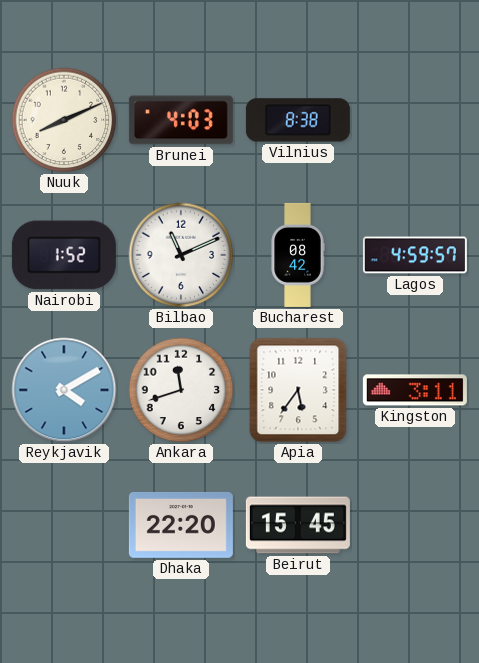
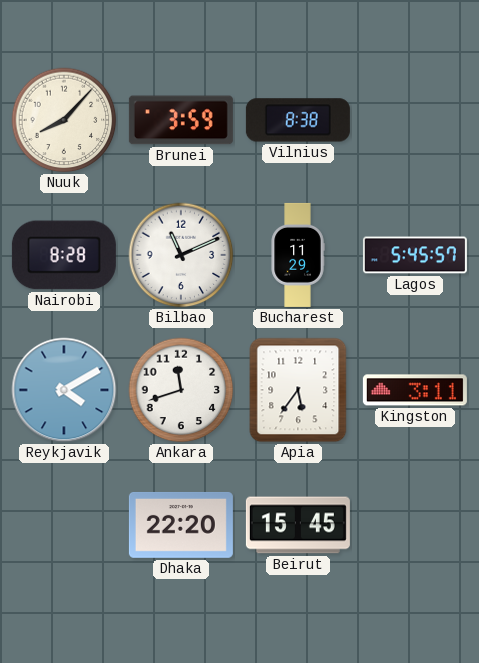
Nuuk: 8:11 -> 8:07
Brunei: 4:03 -> 3:59
Nairobi: 1:52 -> 8:28
Bucharest: 08:42 -> 11:29
Lagos: 4:59 -> 5:45
